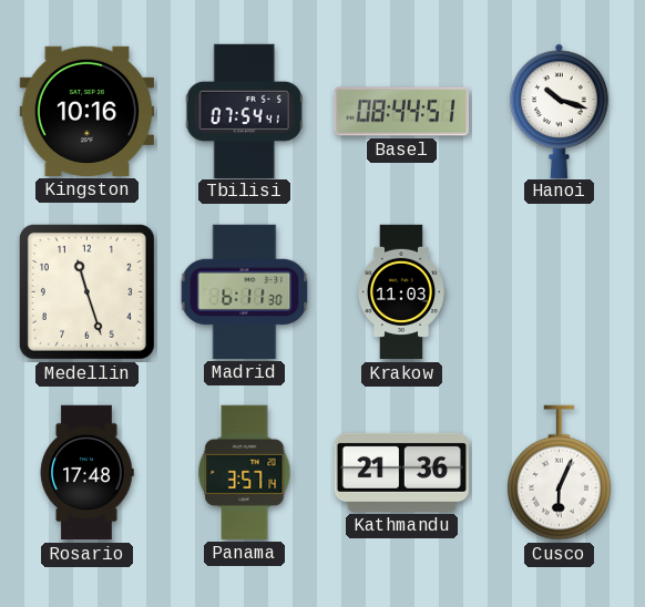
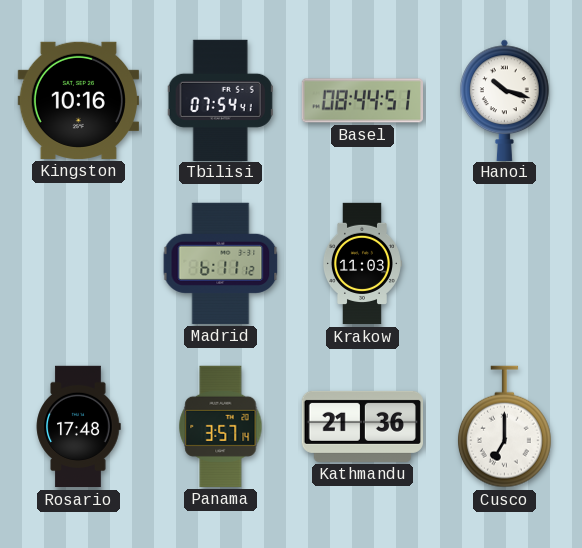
Medellin: 11:27 -> none
Madrid: 6:11:30 -> 6:11:12
Cusco: 6:04 -> 7:00
